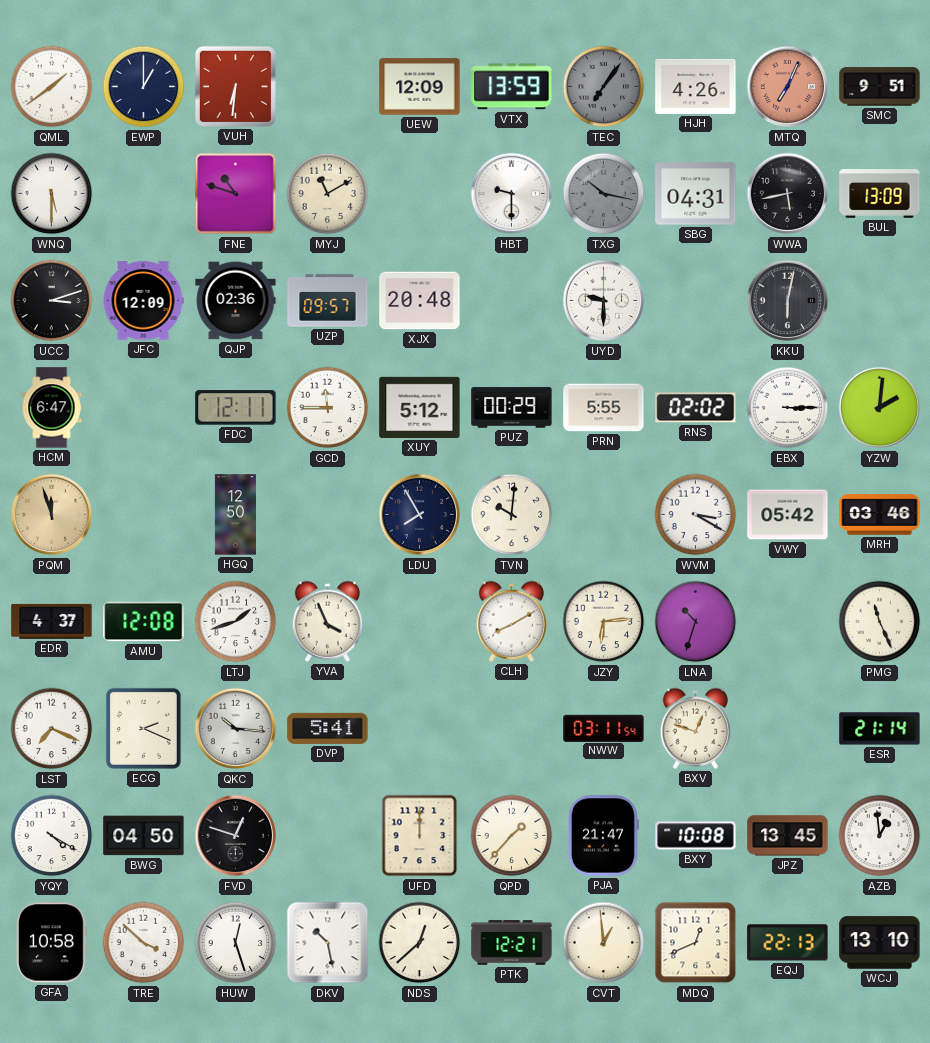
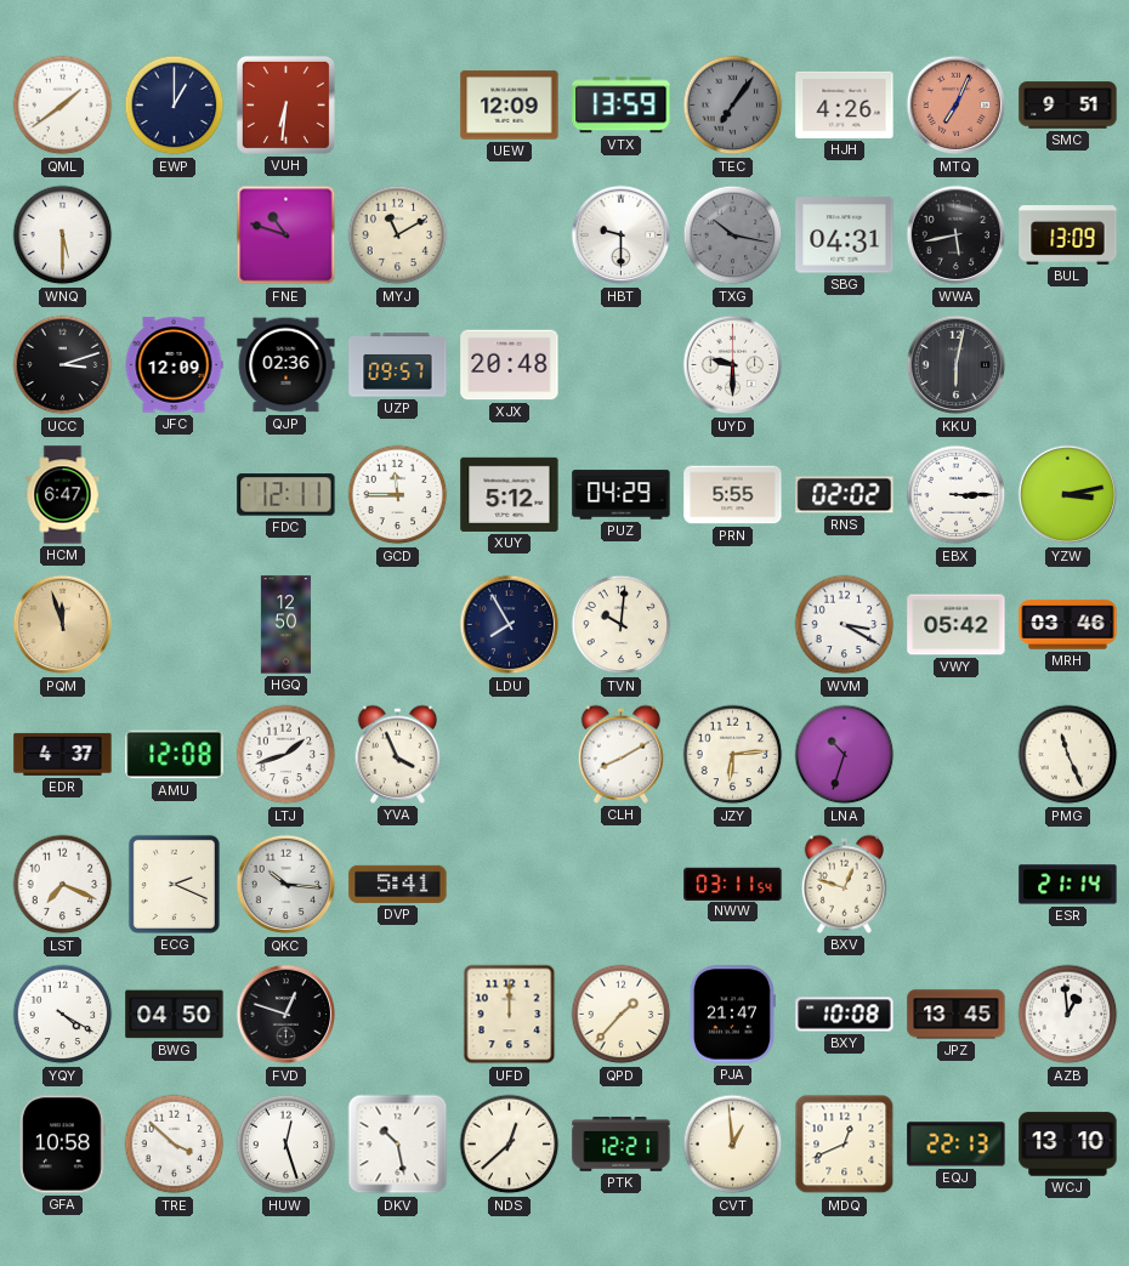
PUZ: 00:29 -> 04:29
YZW: 2:01 -> 3:13
